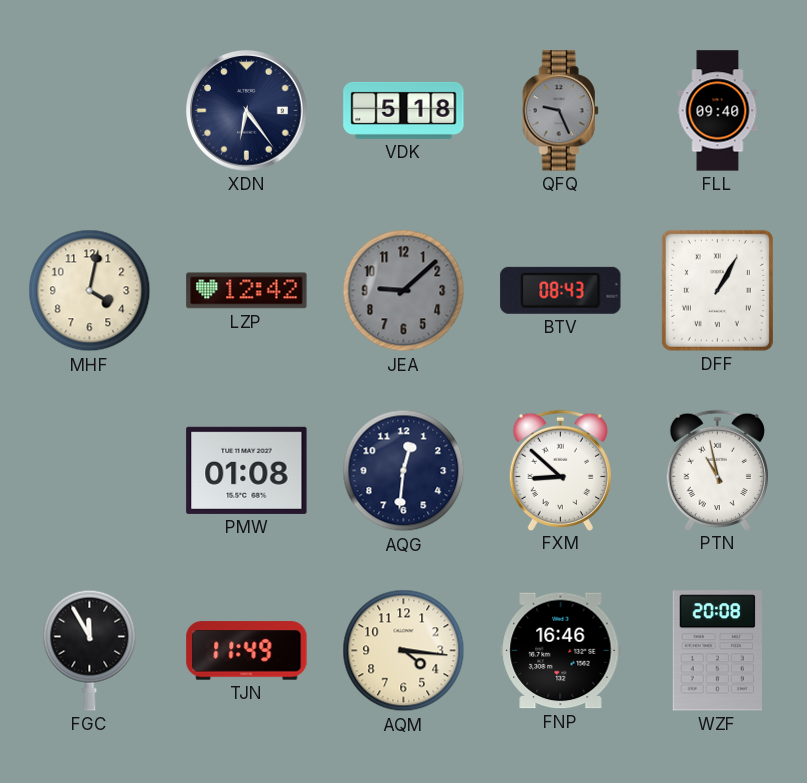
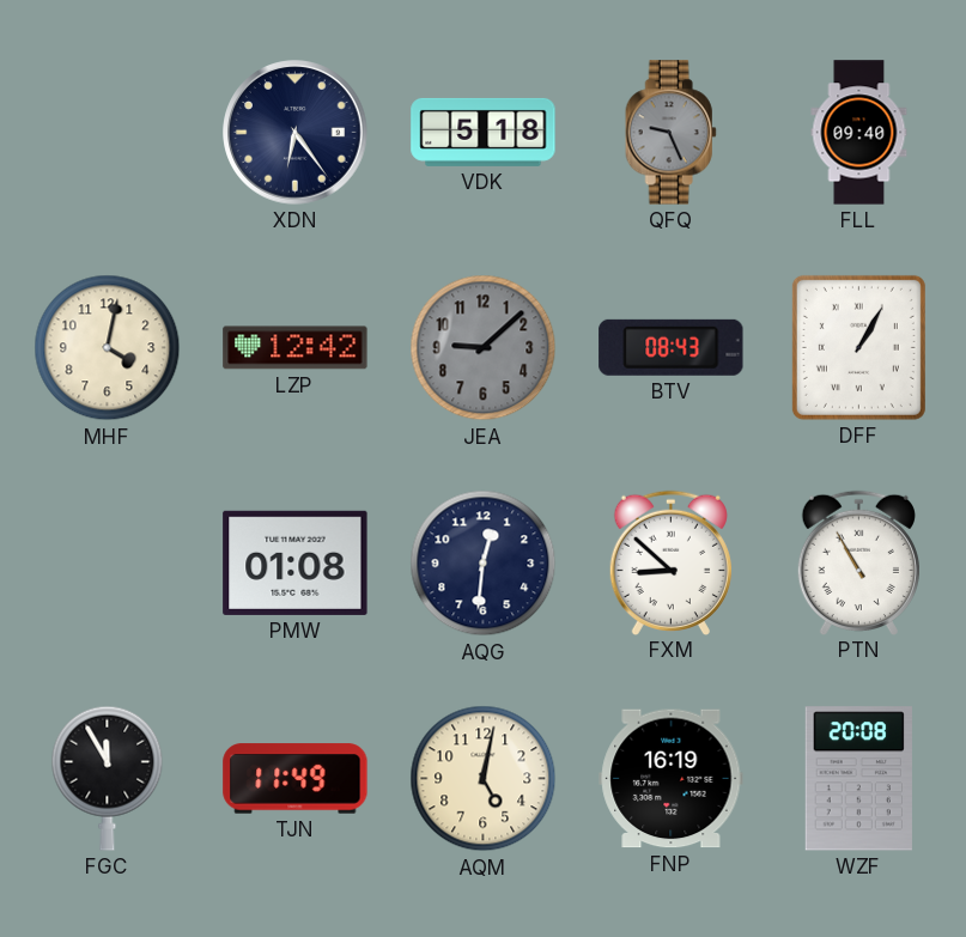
PTN: 10:58 -> 10:55
AQM: 4:16 -> 5:02
FNP: 16:46 -> 16:19
